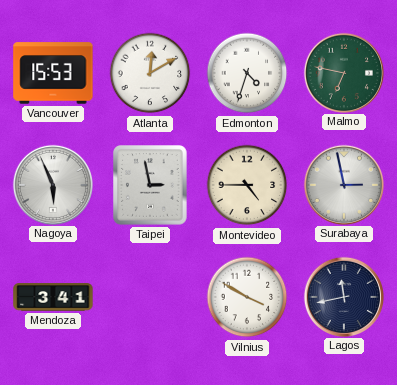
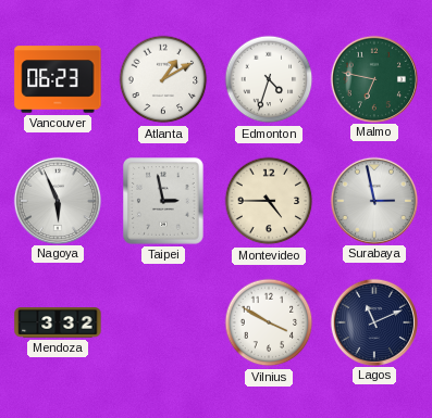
Vancouver: 15:53 -> 06:23
Atlanta: 12:10 -> 1:10
Mendoza: 3:41 -> 3:32
Lagos: 11:43 -> 11:11
